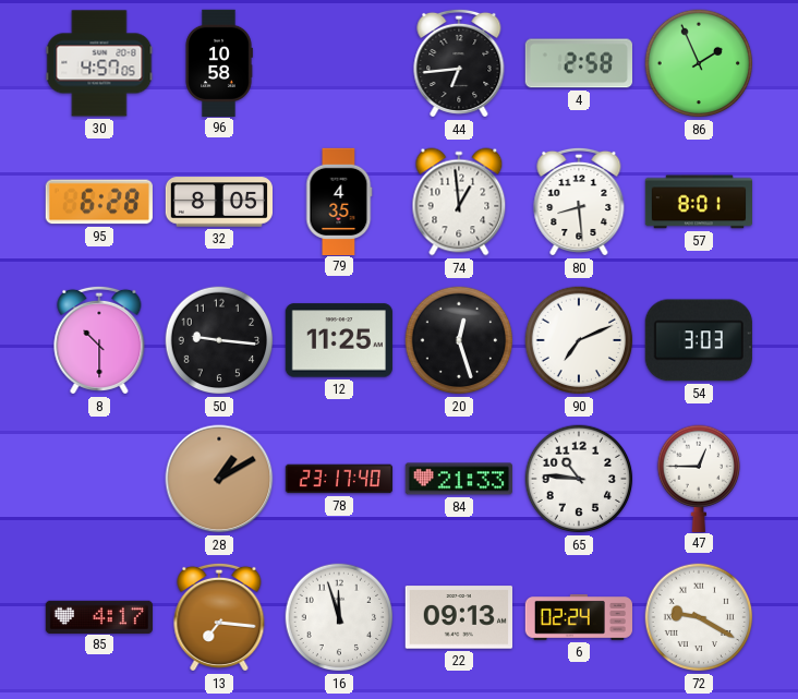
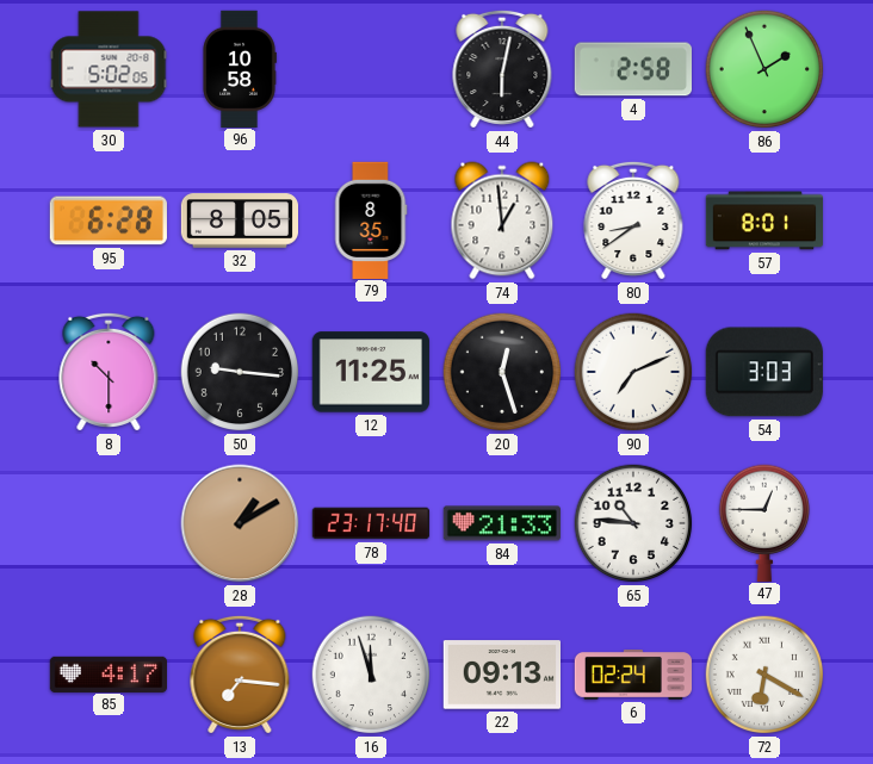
30: 4:57 -> 5:02
44: 6:44 -> 6:02
79: 4:35 -> 8:35
80: 8:29 -> 8:39
72: 9:20 -> 6:20
